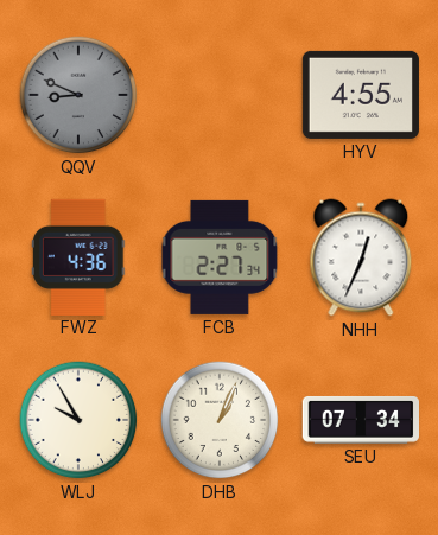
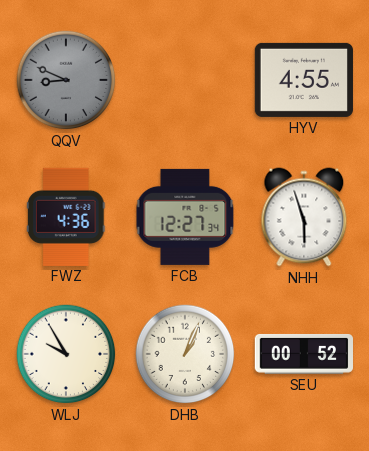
FCB: 2:27 -> 12:27
NHH: 12:34 -> 5:57
SEU: 07:34 -> 00:52
